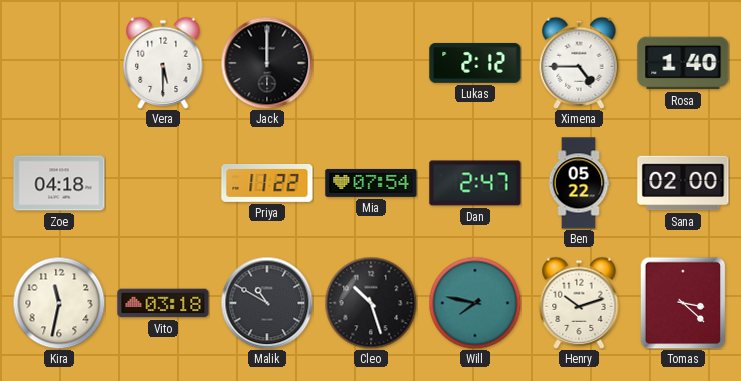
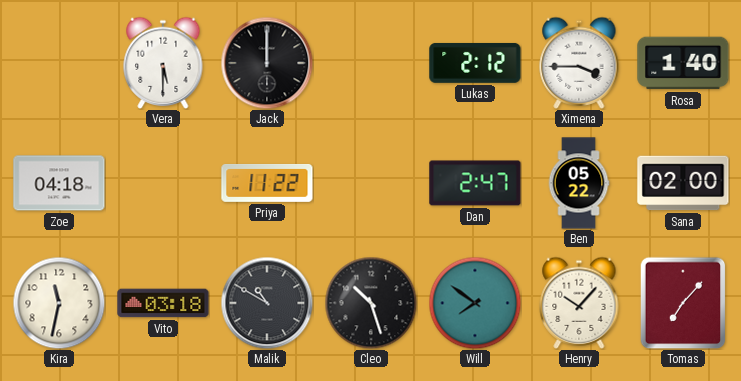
Ximena: 4:45 -> 3:45
Mia: 07:54 -> none
Will: 7:47 -> 7:51
Henry: 10:12 -> 10:07
Tomas: 3:22 -> 7:07
